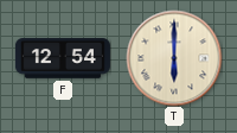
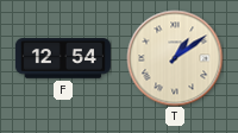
T: 6:00 -> 1:09
